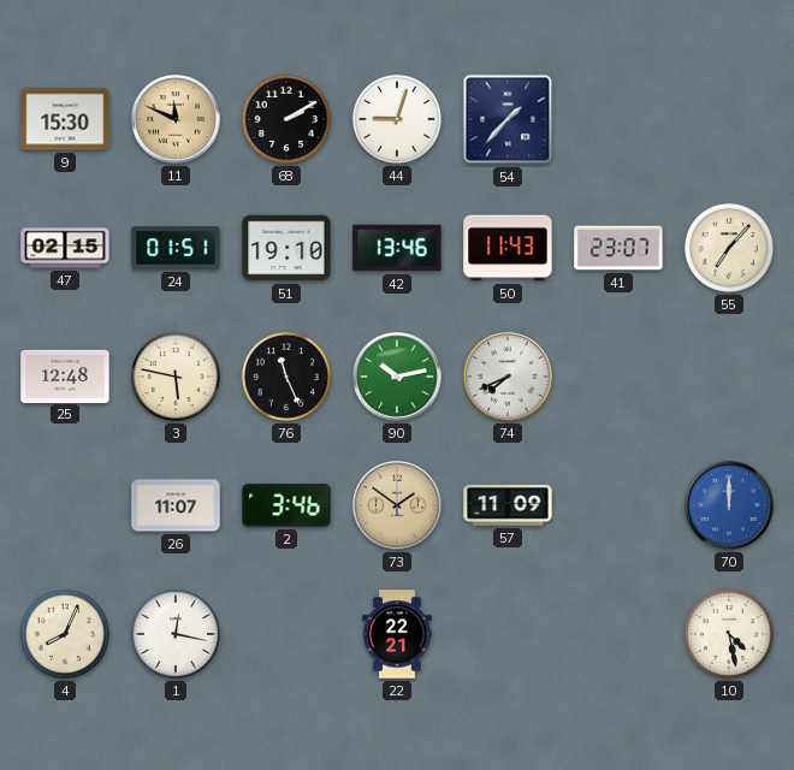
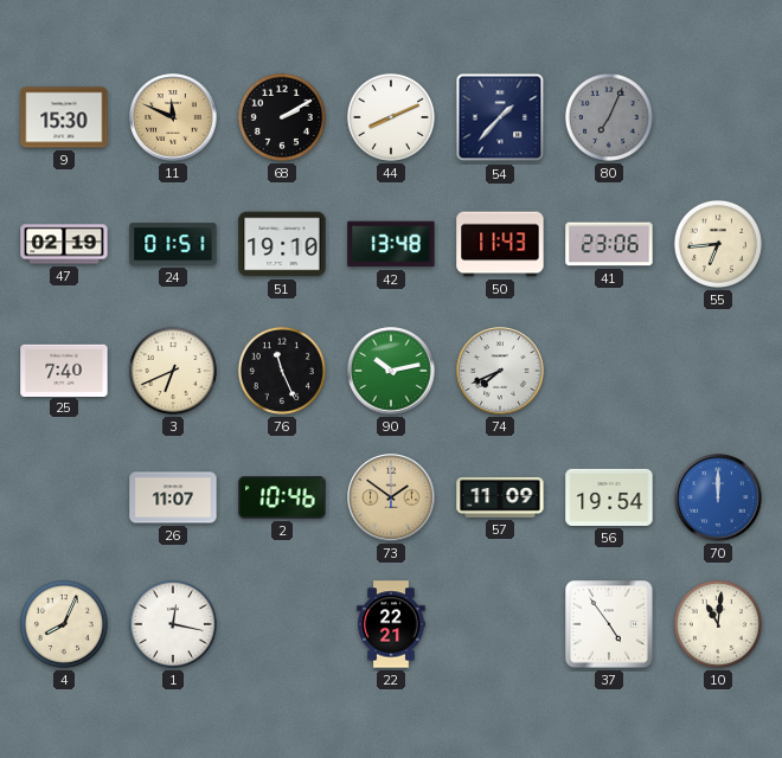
44: 9:03 -> 8:11
80: none -> 7:04
47: 02:15 -> 02:19
42: 13:46 -> 13:48
41: 23:07 -> 23:06
55: 7:07 -> 6:44
25: 12:48 -> 7:40
3: 5:47 -> 6:41
2: 3:46 -> 10:46
56: none -> 19:54
37: none -> 4:54
10: 4:28 -> 11:01
